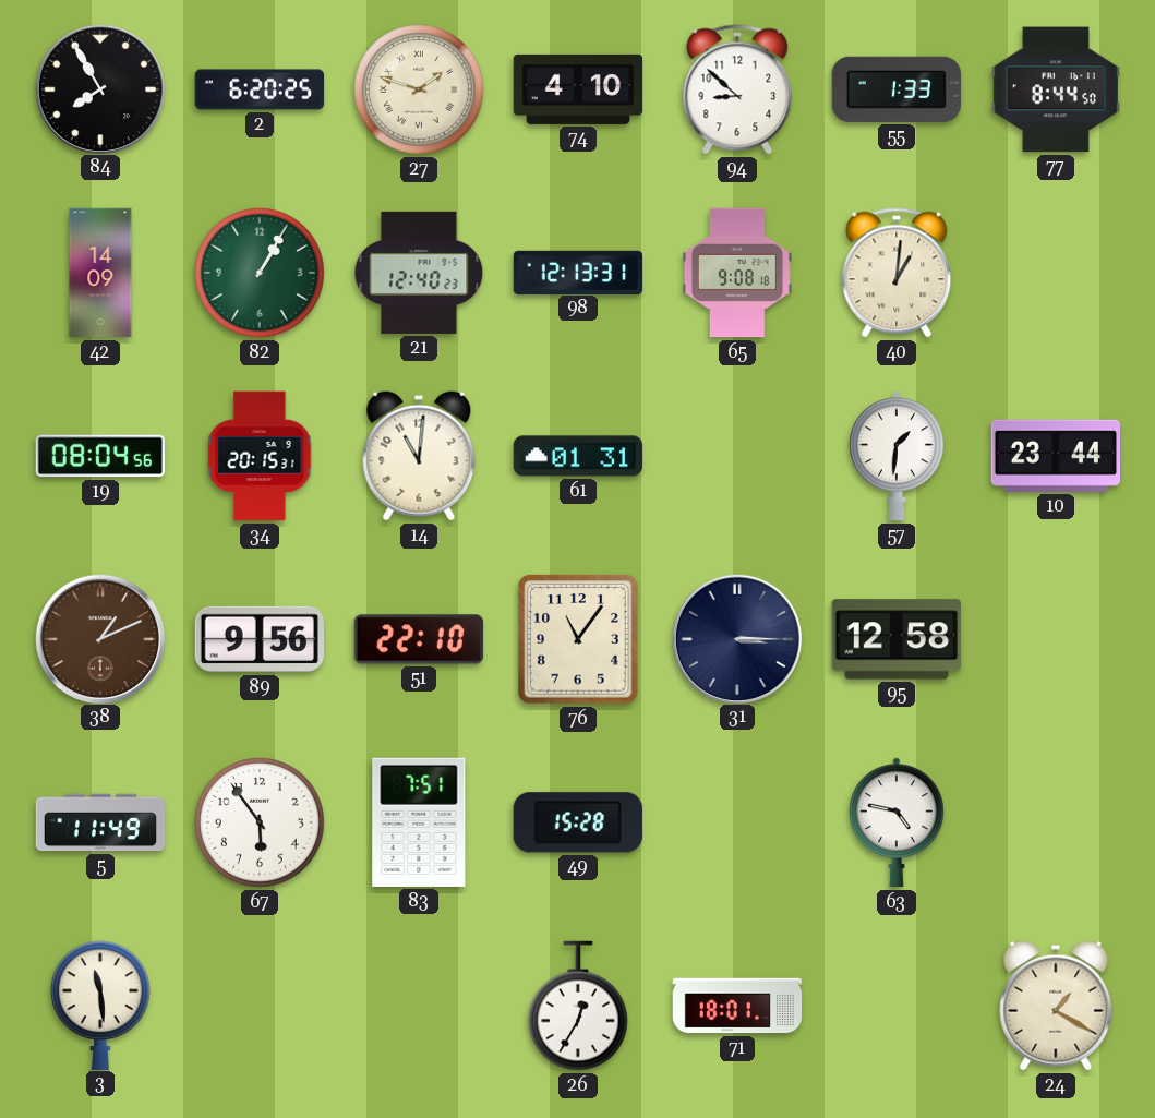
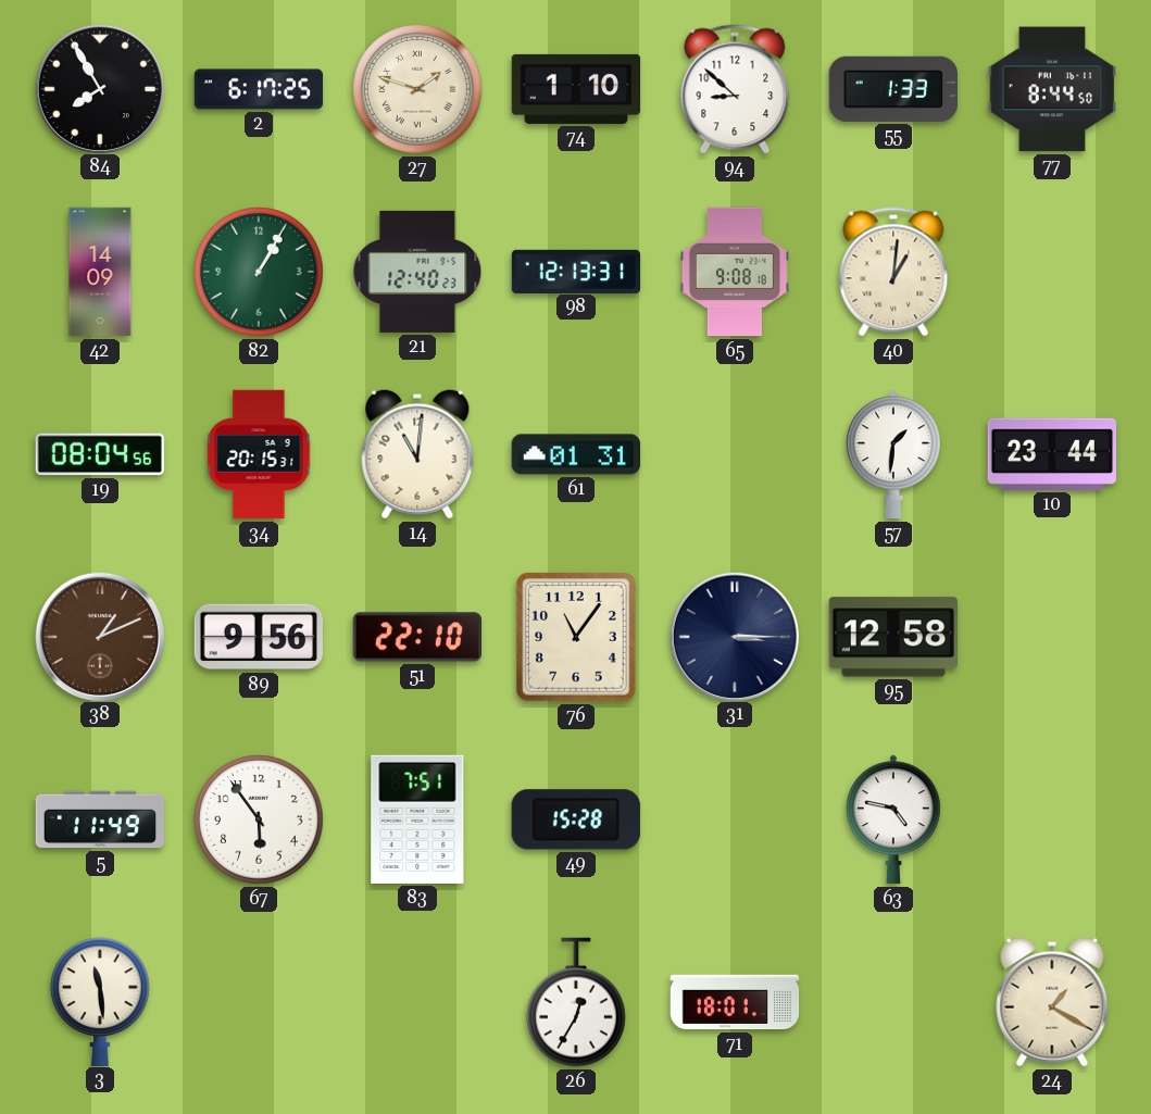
2: 6:20 -> 6:17
74: 4:10 -> 1:10
